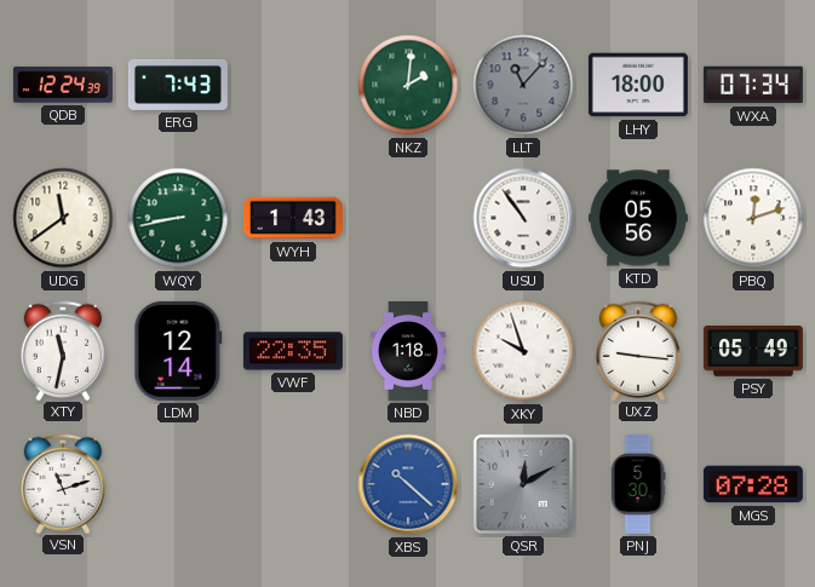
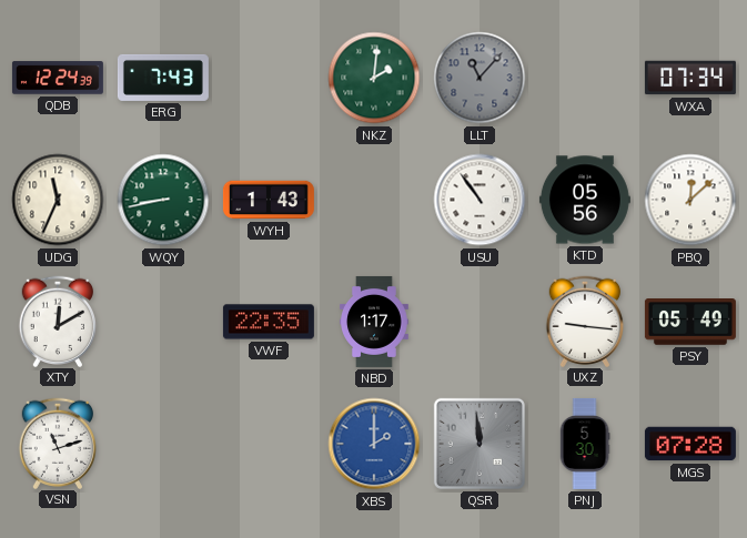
LHY: 18:00 -> none
UDG: 11:39 -> 11:34
PBQ: 12:12 -> 12:08
XTY: 11:32 -> 12:10
LDM: 12:14 -> none
NBD: 1:18 -> 1:17
XKY: 9:57 -> none
XBS: 10:22 -> 2:00
QSR: 12:10 -> 11:59
